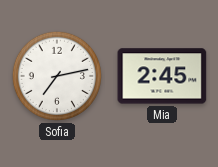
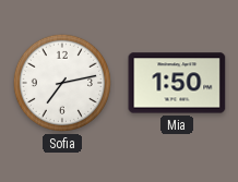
Mia: 2:45 -> 1:50
